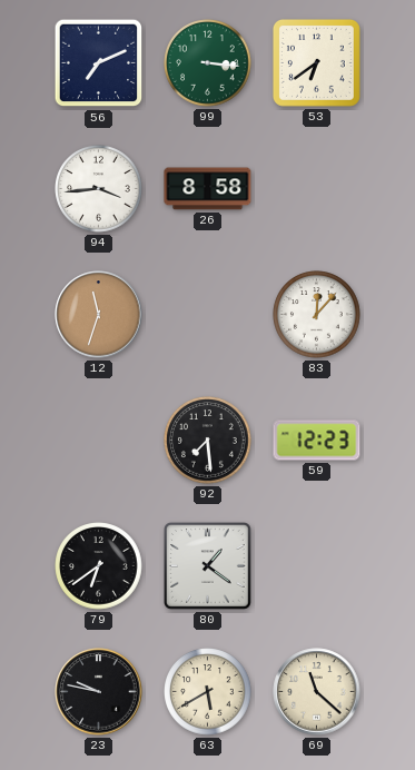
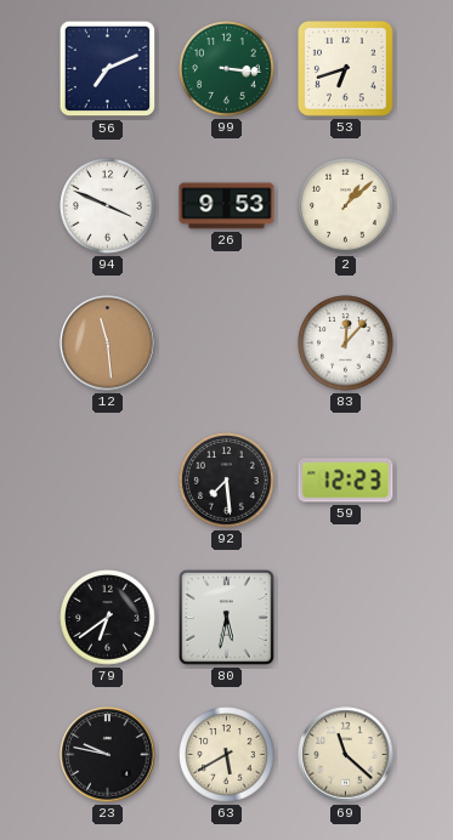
53: 6:39 -> 6:42
94: 3:44 -> 3:49
26: 8:58 -> 9:53
2: none -> 1:08
12: 11:33 -> 11:29
80: 1:21 -> 5:32
